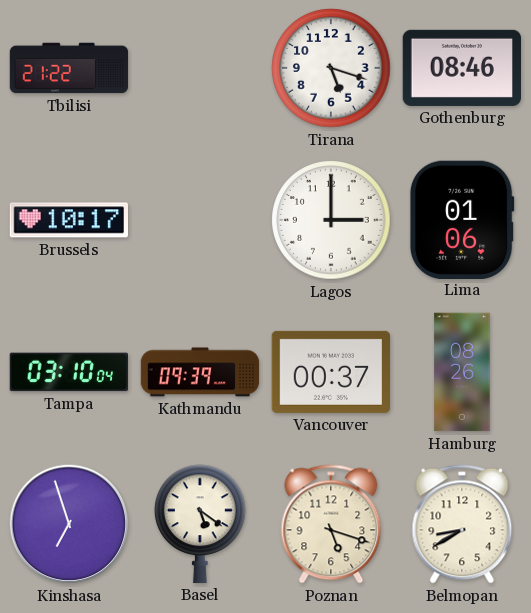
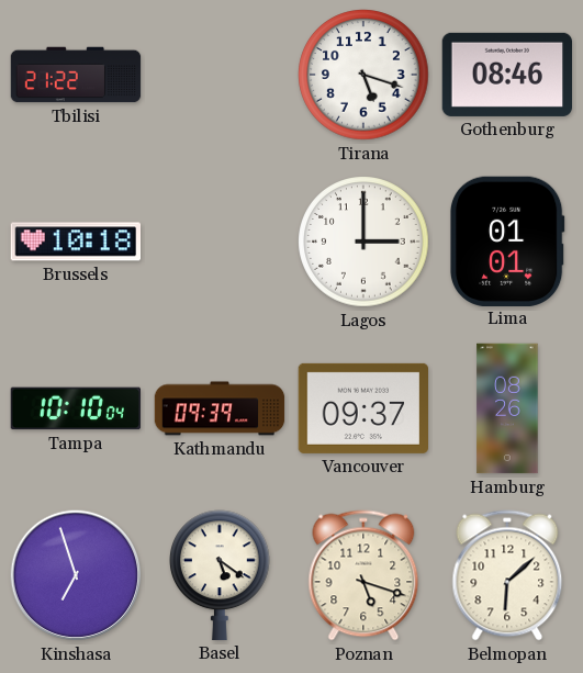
Brussels: 10:17 -> 10:18
Lima: 01:06 -> 01:01
Tampa: 03:10 -> 10:10
Vancouver: 00:37 -> 09:37
Belmopan: 8:40 -> 6:08
